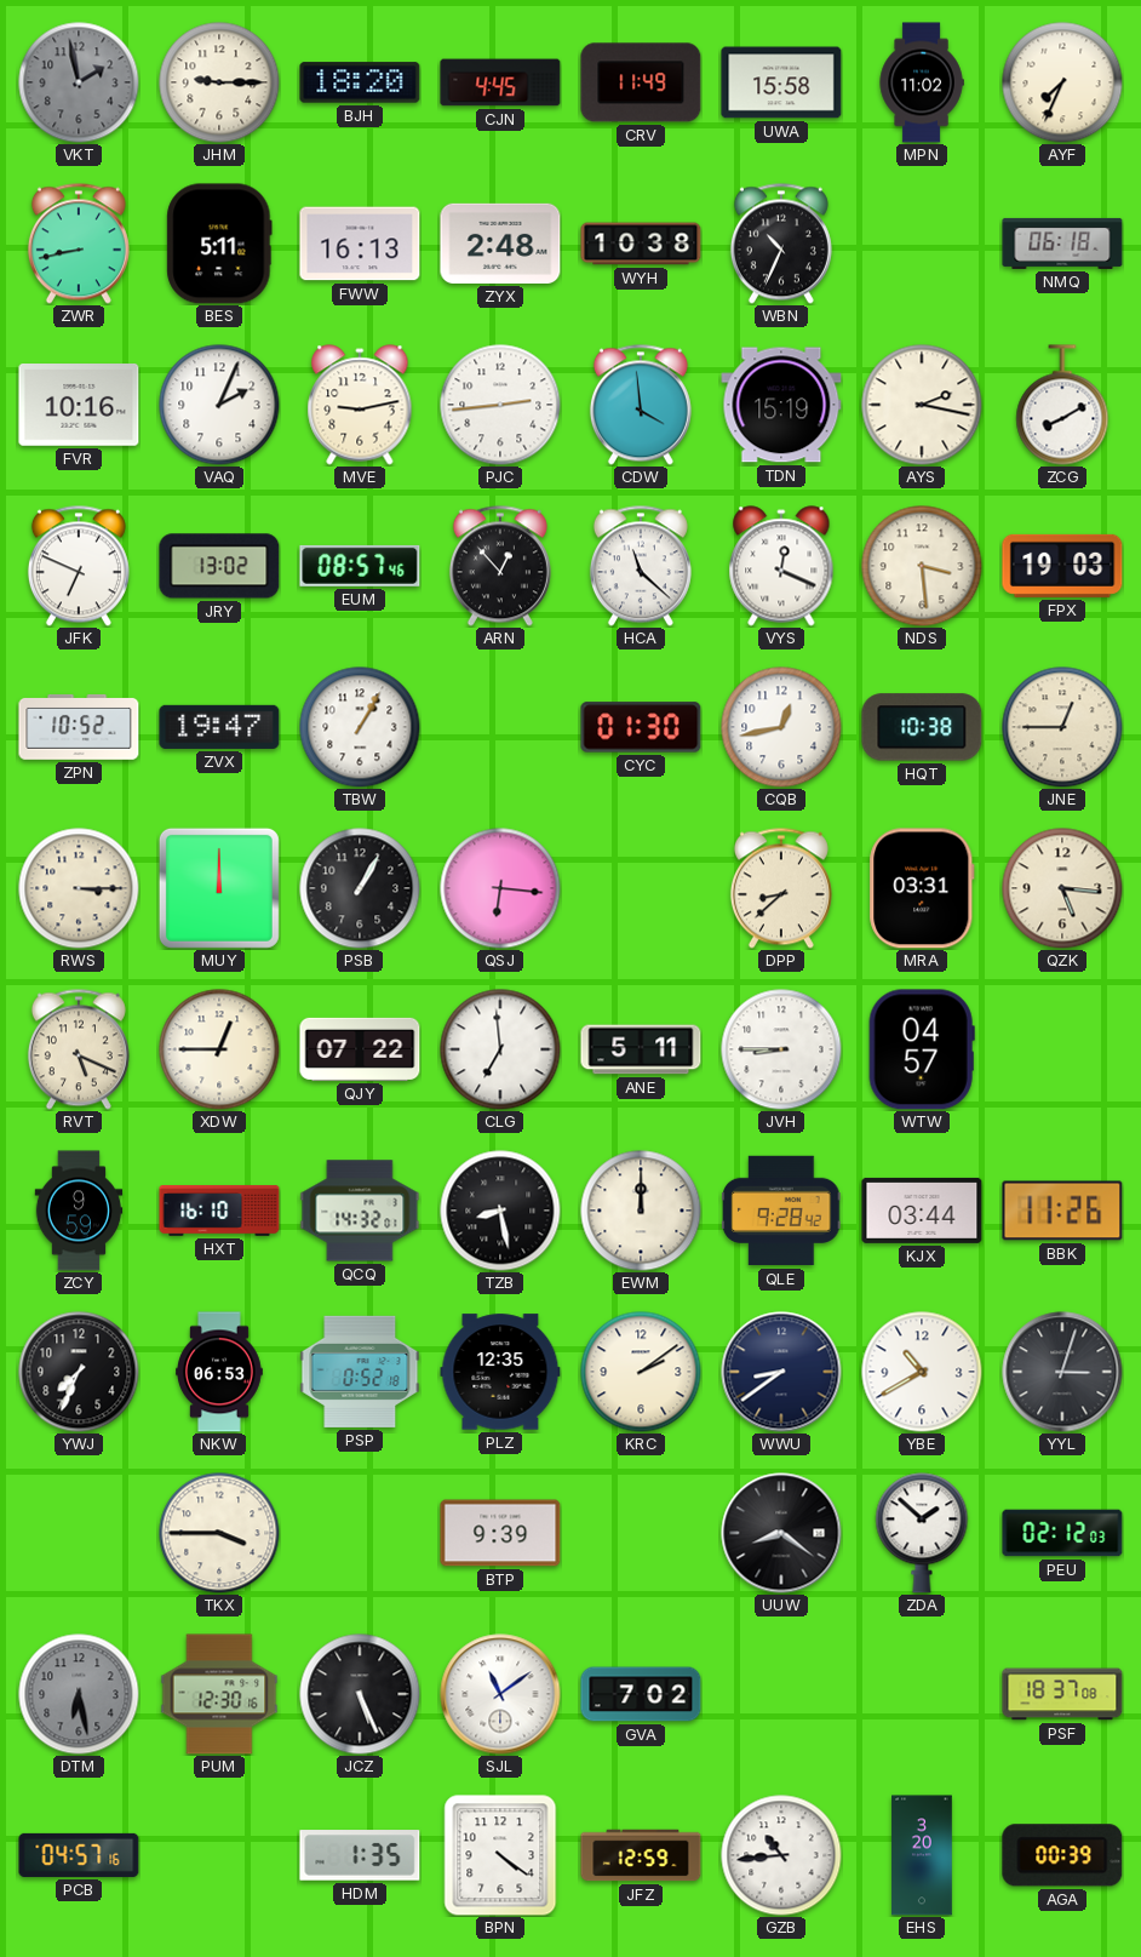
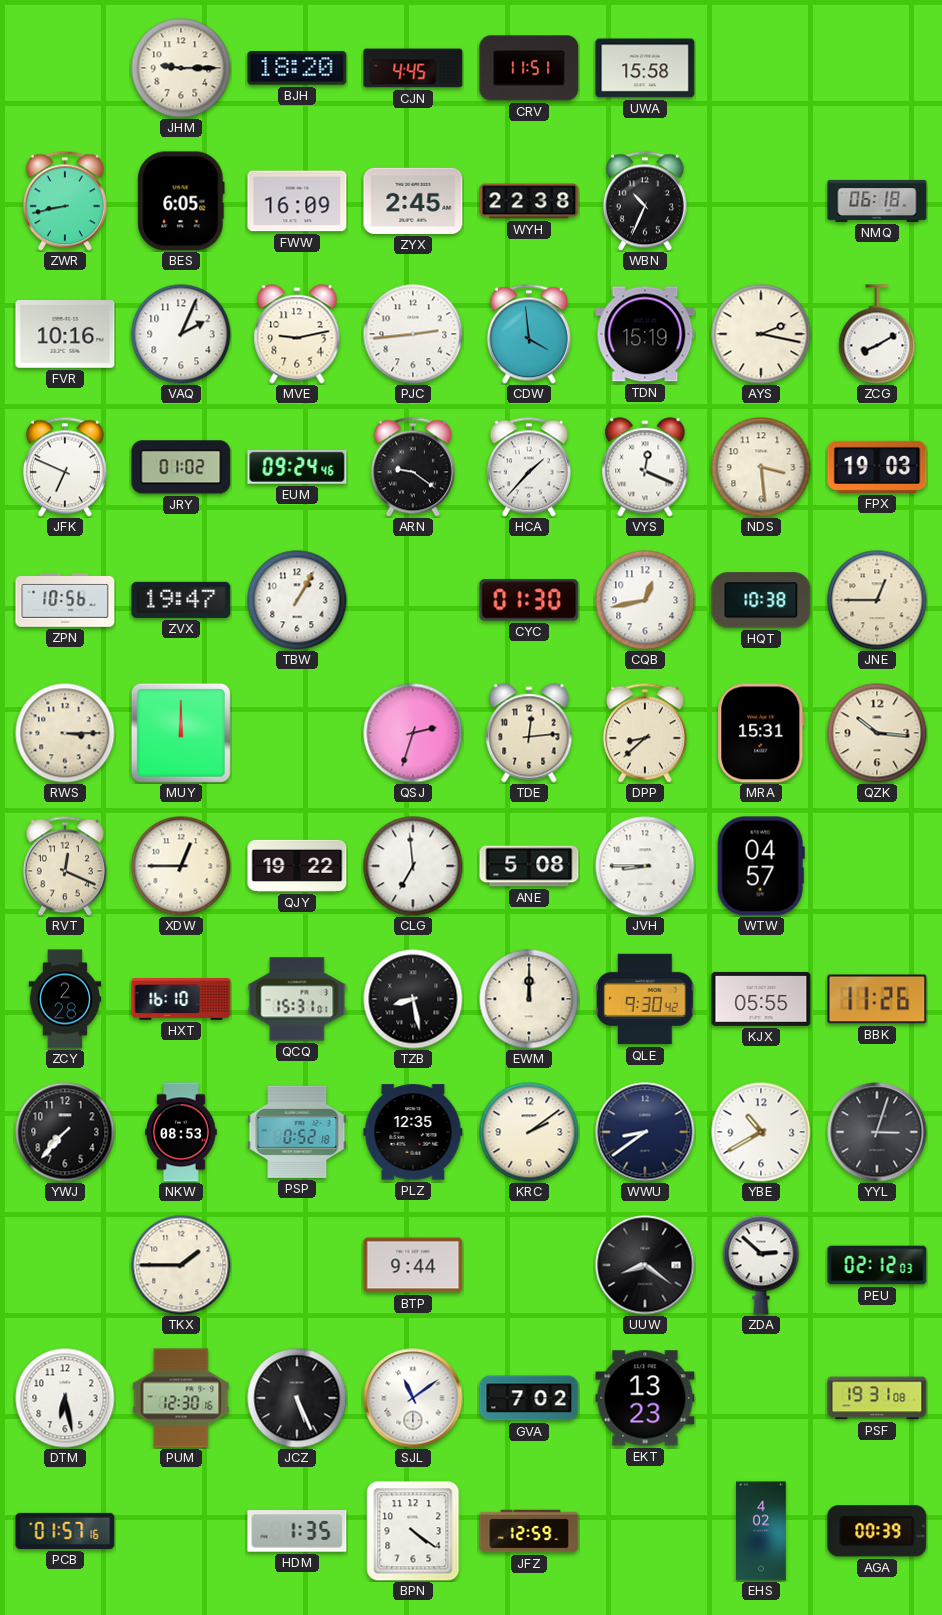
VKT: 1:58 -> none
CRV: 11:49 -> 11:51
MPN: 11:02 -> none
AYF: 7:34 -> none
BES: 5:11 -> 6:05
FWW: 16:13 -> 16:09
ZYX: 2:48 -> 2:45
WYH: 10:38 -> 22:38
JRY: 13:02 -> 01:02
EUM: 08:57 -> 09:24
ARN: 12:53 -> 9:21
HCA: 11:22 -> 1:37
ZPN: 10:52 -> 10:56
PSB: 1:05 -> none
QSJ: 6:16 -> 2:33
TDE: none -> 12:14
MRA: 03:31 -> 15:31
QZK: 5:16 -> 10:16
RVT: 5:19 -> 12:19
QJY: 07:22 -> 19:22
ANE: 5:11 -> 5:08
ZCY: 9:59 -> 2:28
QCQ: 14:32 -> 15:31
QLE: 9:28 -> 9:30
KJX: 03:44 -> 05:55
YWJ: 7:34 -> 7:37
NKW: 06:53 -> 08:53
TKX: 3:45 -> 1:45
BTP: 9:39 -> 9:44
ZDA: 1:52 -> 2:52
DTM dial: grey -> white
EKT: none -> 13:23
PSF: 18:37 -> 19:31
PCB: 04:57 -> 01:57
GZB: 10:44 -> none
EHS: 3:20 -> 4:02
